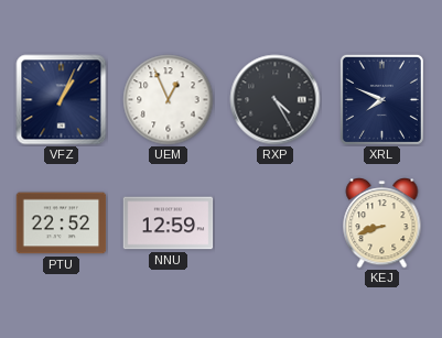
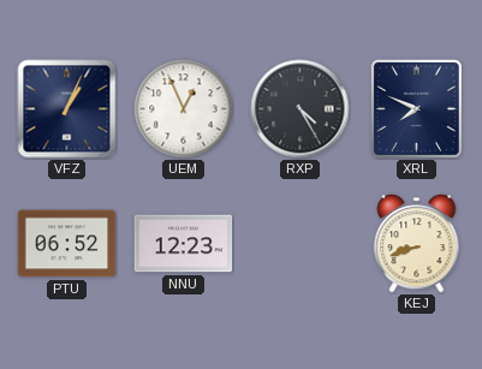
PTU: 22:52 -> 06:52
NNU: 12:59 -> 12:23
